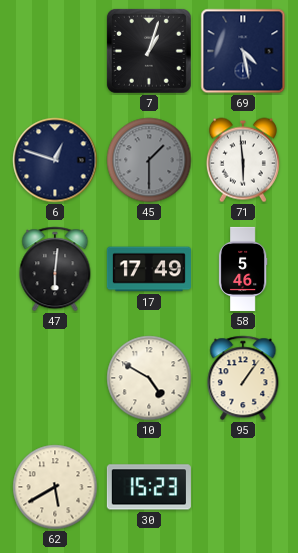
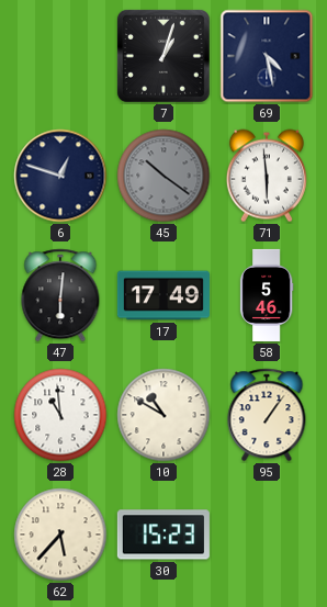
45: 1:30 -> 10:21
28: none -> 10:59
10: 4:50 -> 10:50
62: 5:40 -> 5:37
